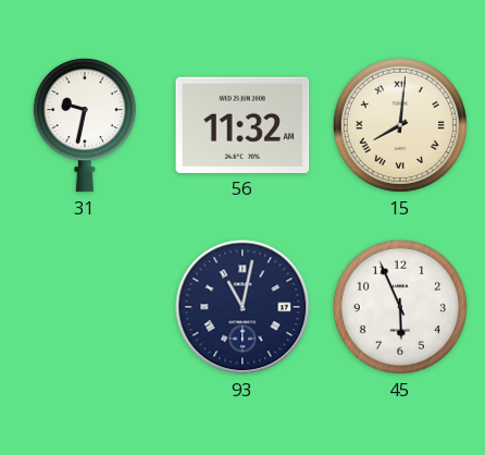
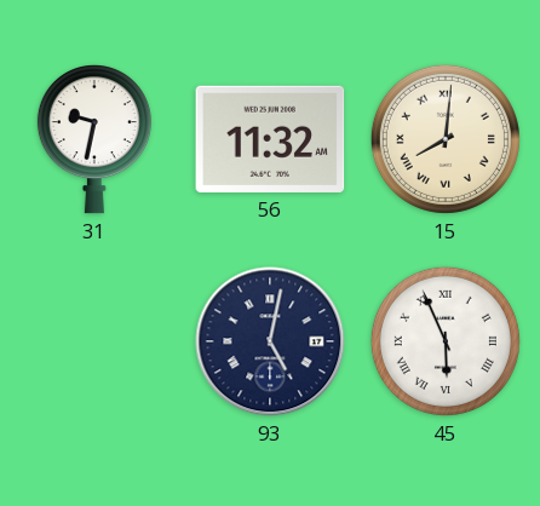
93: 11:02 -> 5:02
45 numerals: Arabic -> Roman
